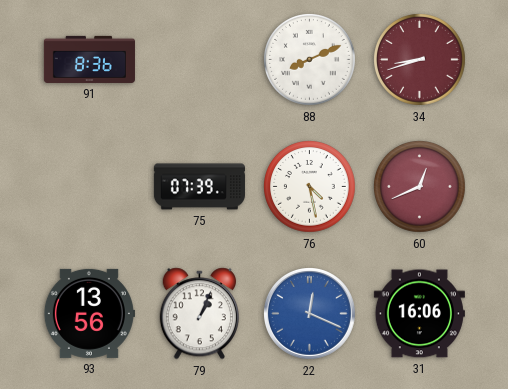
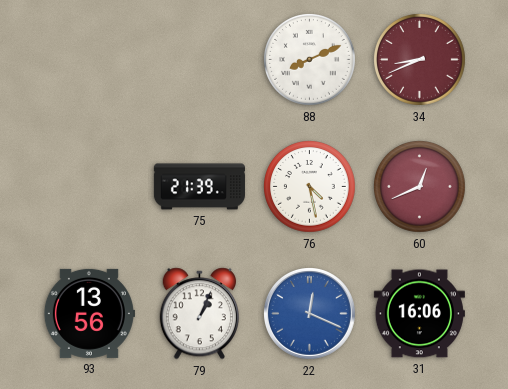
91: 8:36 -> none
34: 8:42 -> 8:41
75: 07:39 -> 21:39
